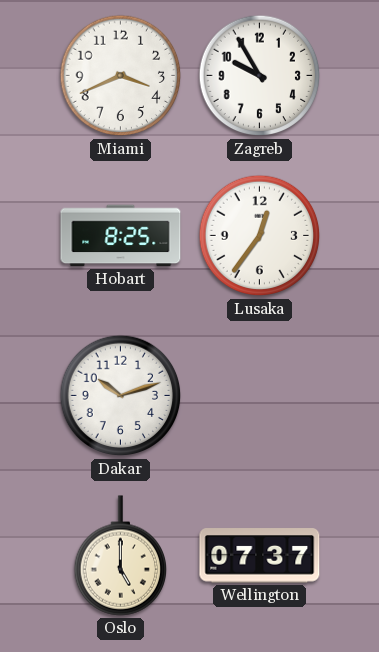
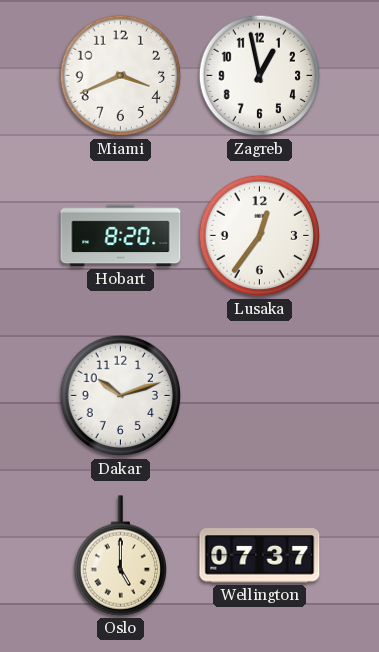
Zagreb: 9:55 -> 12:58
Hobart: 8:25 -> 8:20
